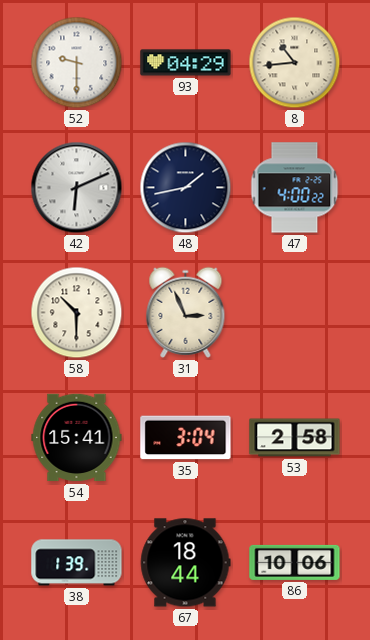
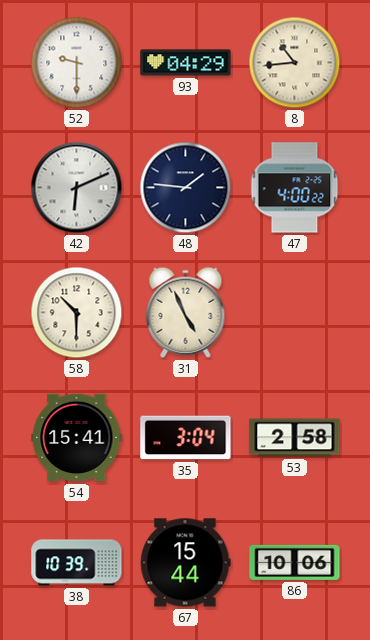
48: 1:43 -> 1:46
31: 2:56 -> 4:56
38: 1:39 -> 10:39
67: 18:44 -> 15:44
